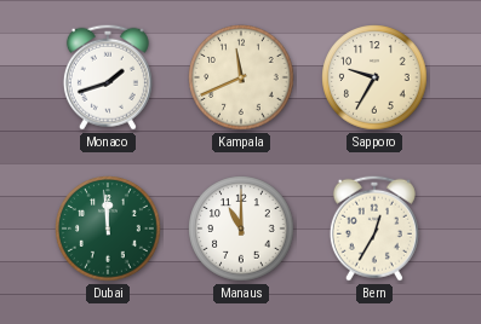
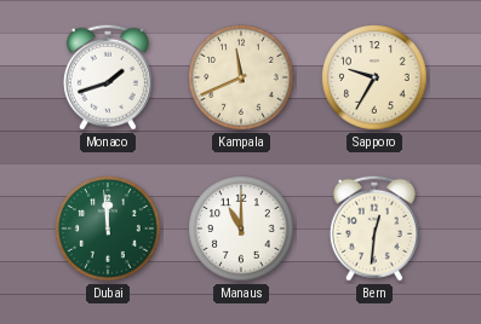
Bern: 12:35 -> 12:31
